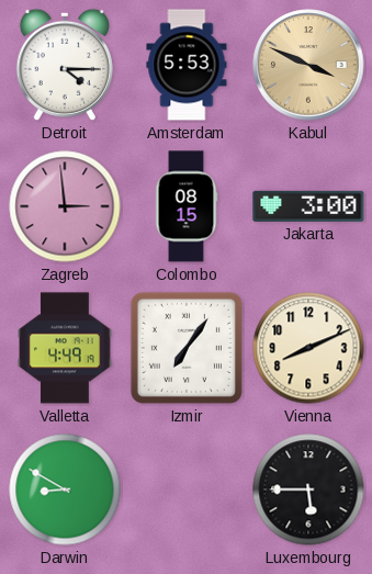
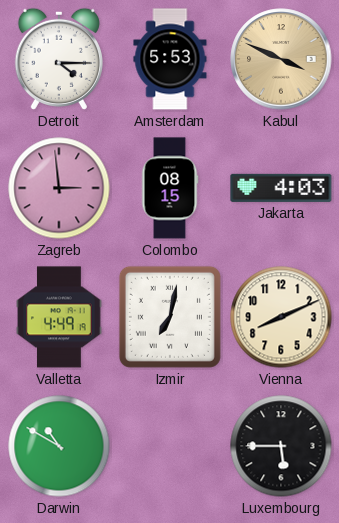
Jakarta: 3:00 -> 4:03
Izmir: 7:06 -> 7:02
Darwin: 8:50 -> 10:50
